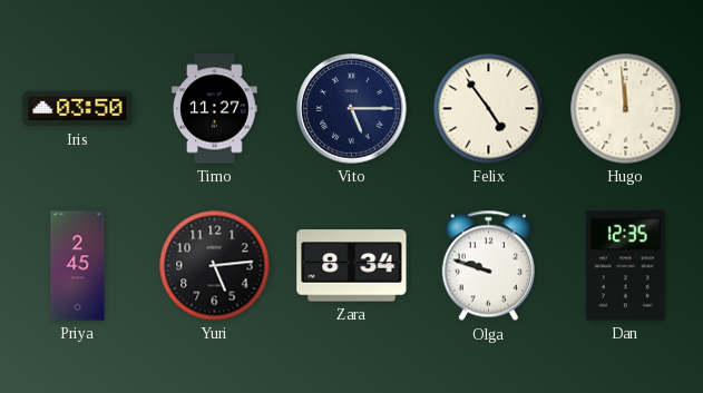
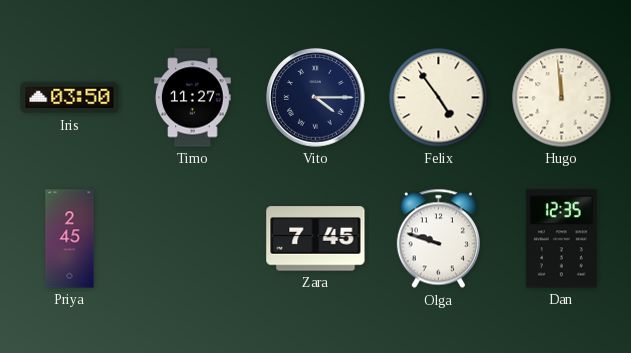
Vito: 5:15 -> 4:15
Yuri: 5:14 -> none
Zara: 8:34 -> 7:45
